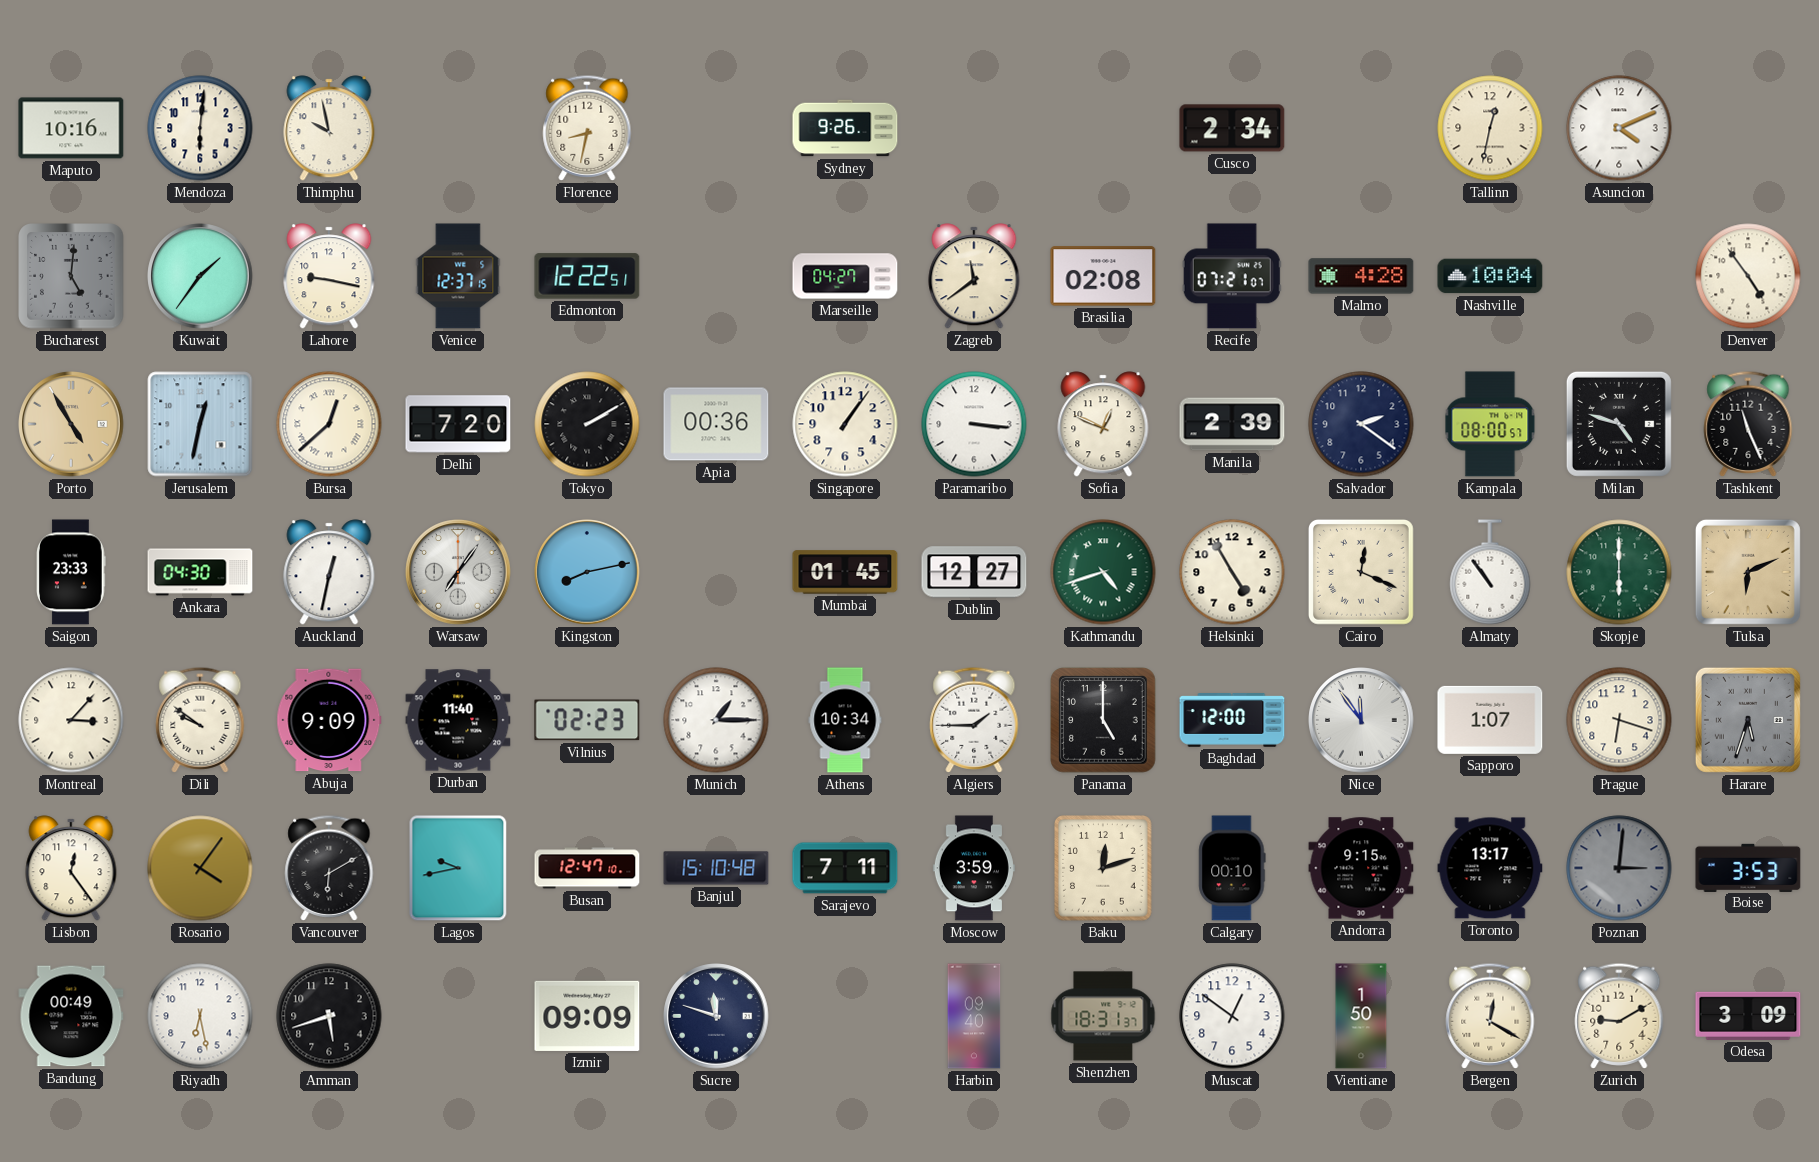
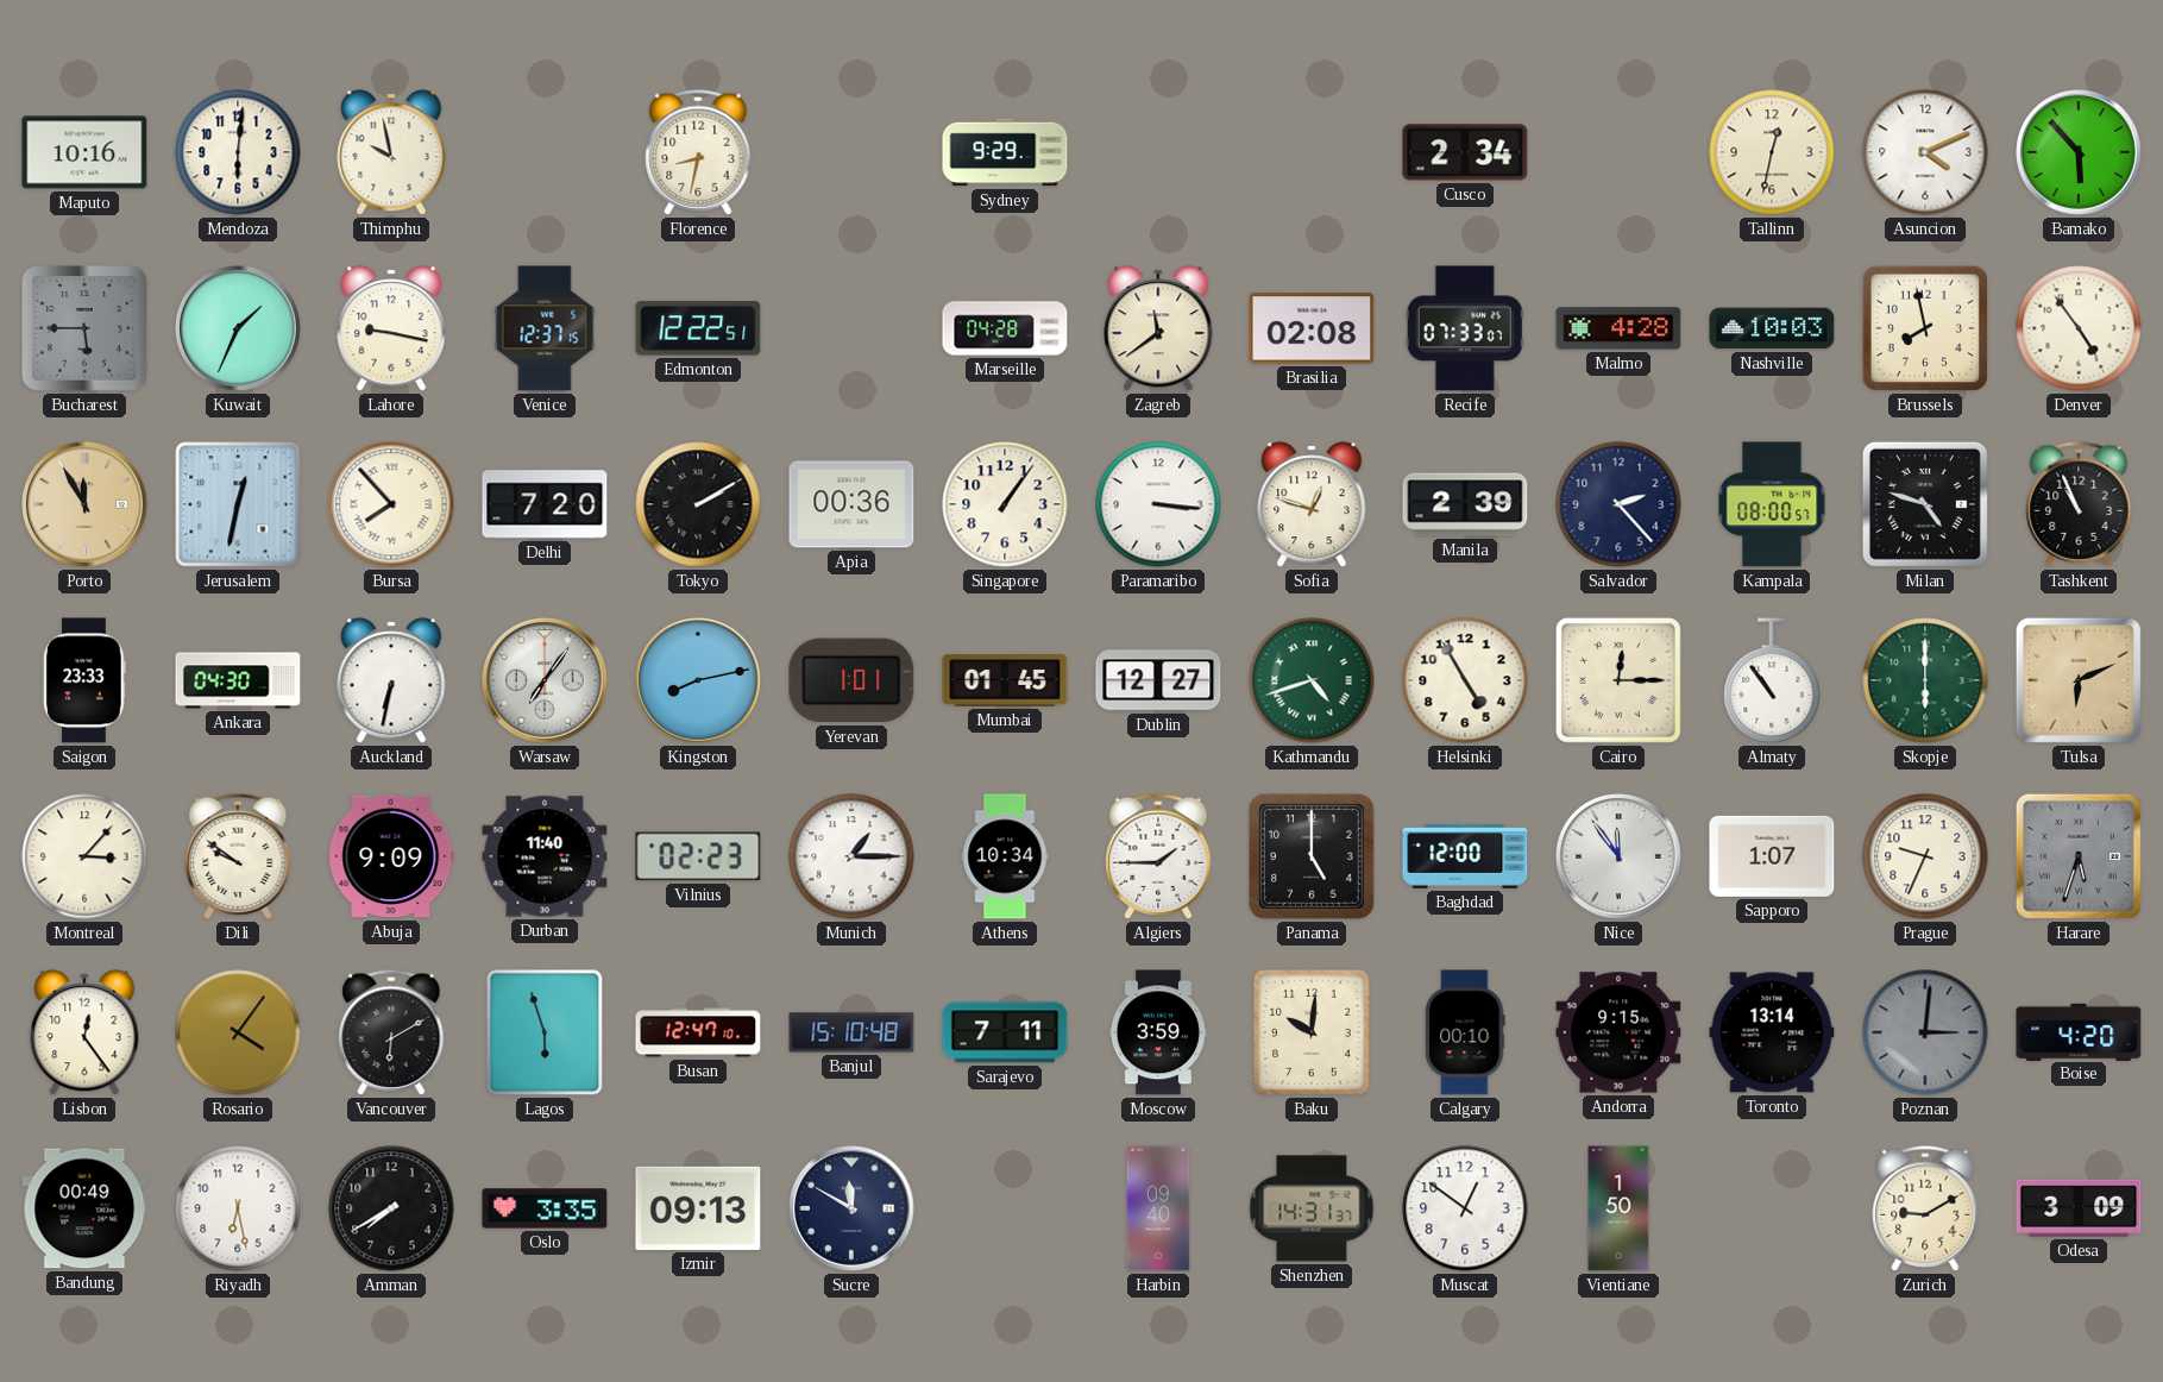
Sydney: 9:26 -> 9:29
Bamako: none -> 5:53
Bucharest: 5:01 -> 5:45
Kuwait: 1:36 -> 1:34
Marseille: 04:27 -> 04:28
Recife: 07:21 -> 07:33
Nashville: 10:04 -> 10:03
Brussels: none -> 7:58
Porto: 4:55 -> 11:55
Bursa: 12:38 -> 7:53
Sofia: 12:49 -> 12:48
Salvador: 2:21 -> 2:23
Tashkent: 11:26 -> 10:56
Auckland: 12:32 -> 6:32
Yerevan: none -> 1:01
Cairo: 12:19 -> 12:15
Prague: 6:18 -> 9:34
Lagos: 9:43 -> 5:57
Baku: 12:12 -> 10:01
Toronto: 13:17 -> 13:14
Boise: 3:53 -> 4:20
Amman: 5:42 -> 7:40
Oslo: none -> 3:35
Izmir: 09:09 -> 09:13
Sucre: 11:48 -> 11:50
Shenzhen: 18:31 -> 14:31
Bergen: 12:20 -> none
